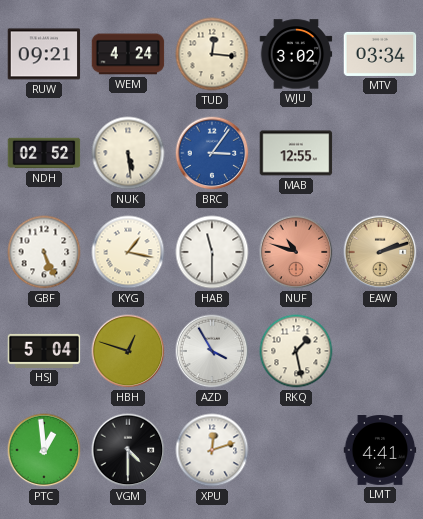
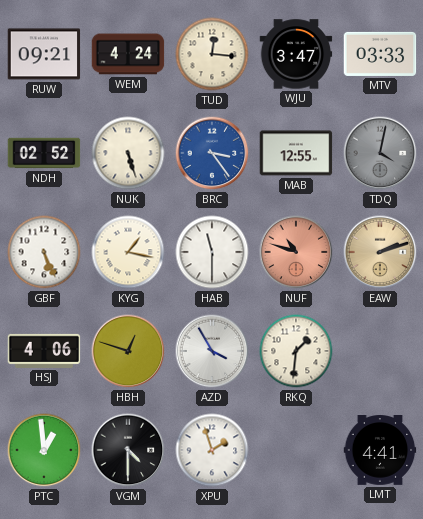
WJU: 3:02 -> 3:47
MTV: 03:34 -> 03:33
NUK: 5:29 -> 5:27
BRC: 3:06 -> 3:24
TDQ: none -> 4:02
HSJ: 5:04 -> 4:06
RKQ: 1:28 -> 1:31
XPU: 12:12 -> 1:57
